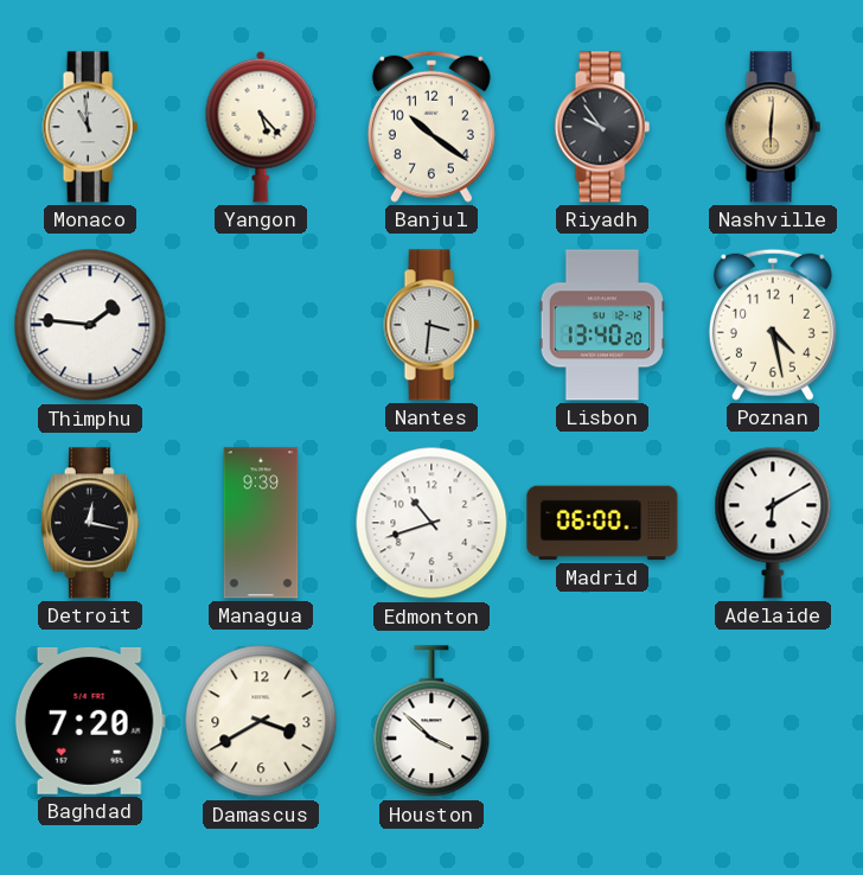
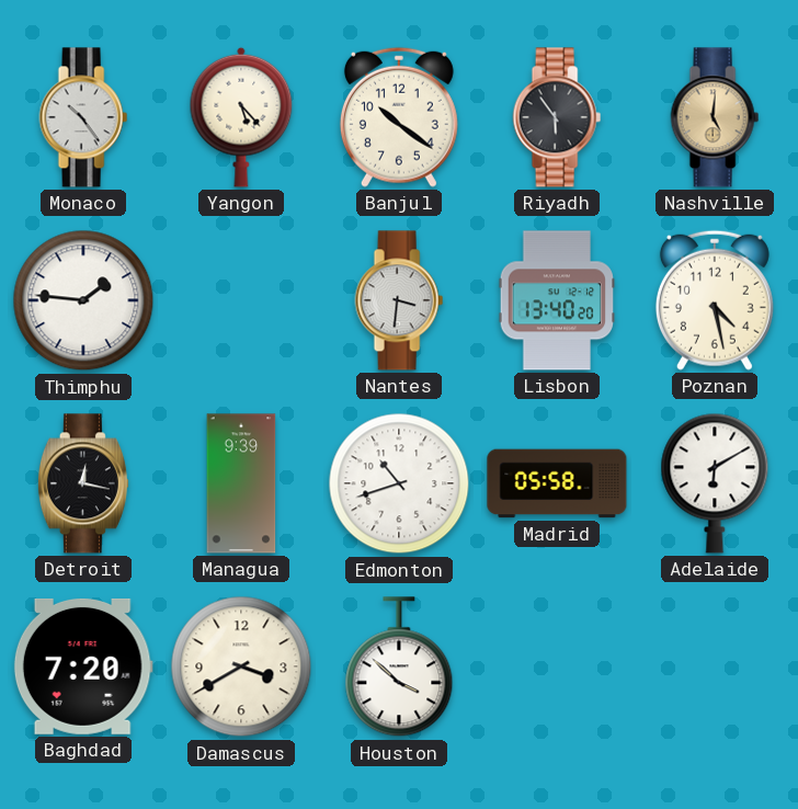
Monaco: 10:59 -> 10:24
Riyadh: 9:54 -> 5:54
Nashville: 6:01 -> 5:01
Madrid: 06:00 -> 05:58
